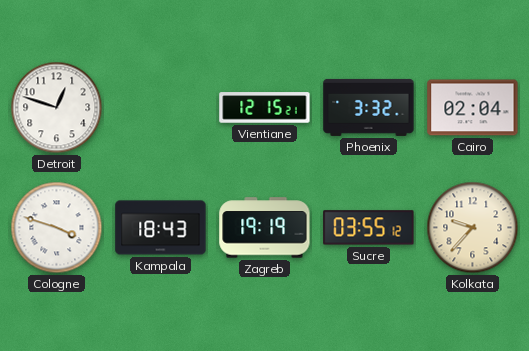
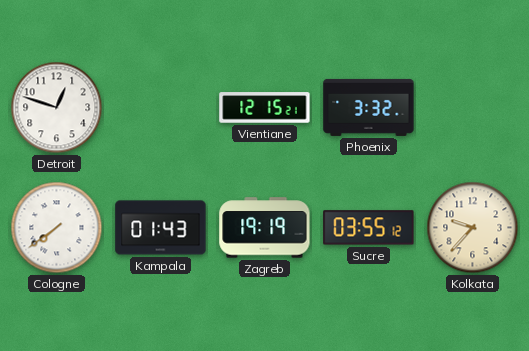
Cairo: 02:04 -> none
Cologne: 3:48 -> 7:39
Kampala: 18:43 -> 01:43
